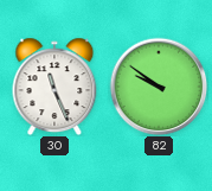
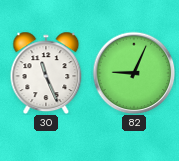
82: 9:51 -> 9:04
